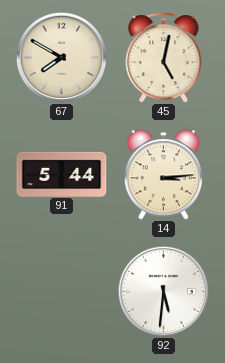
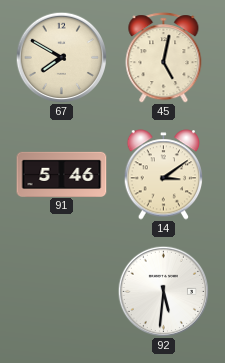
91: 5:44 -> 5:46
14: 3:14 -> 3:09
